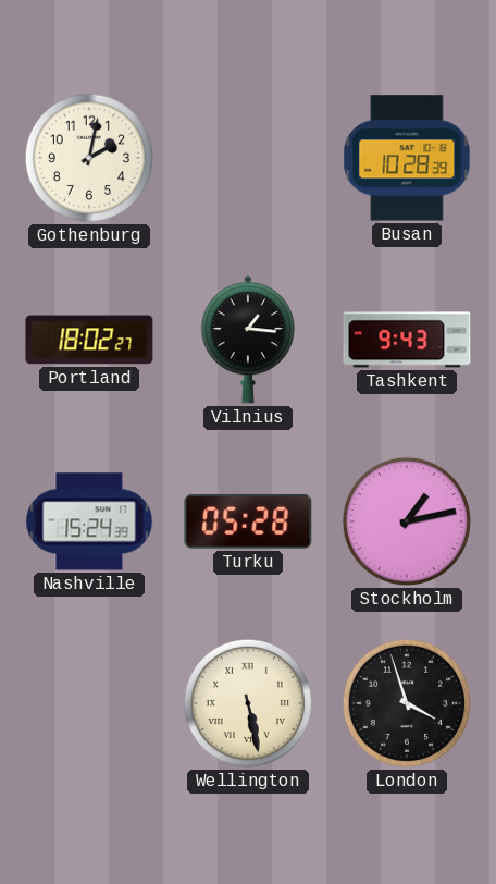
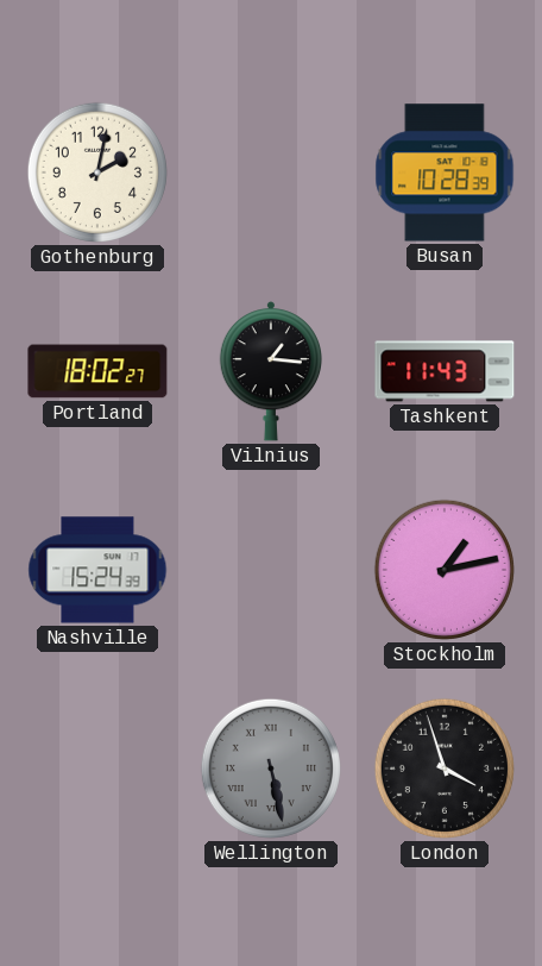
Tashkent: 9:43 -> 11:43
Turku: 05:28 -> none
Wellington dial: cream -> grey
